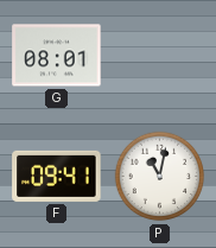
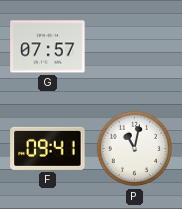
G: 08:01 -> 07:57
